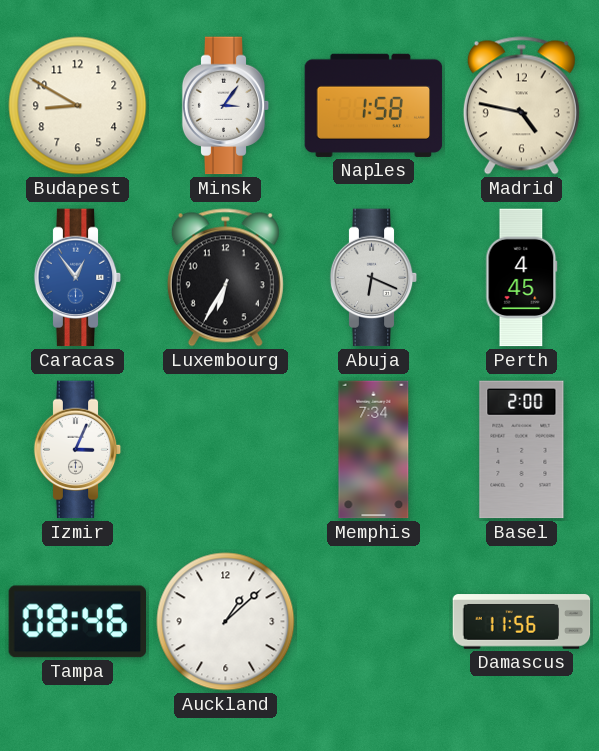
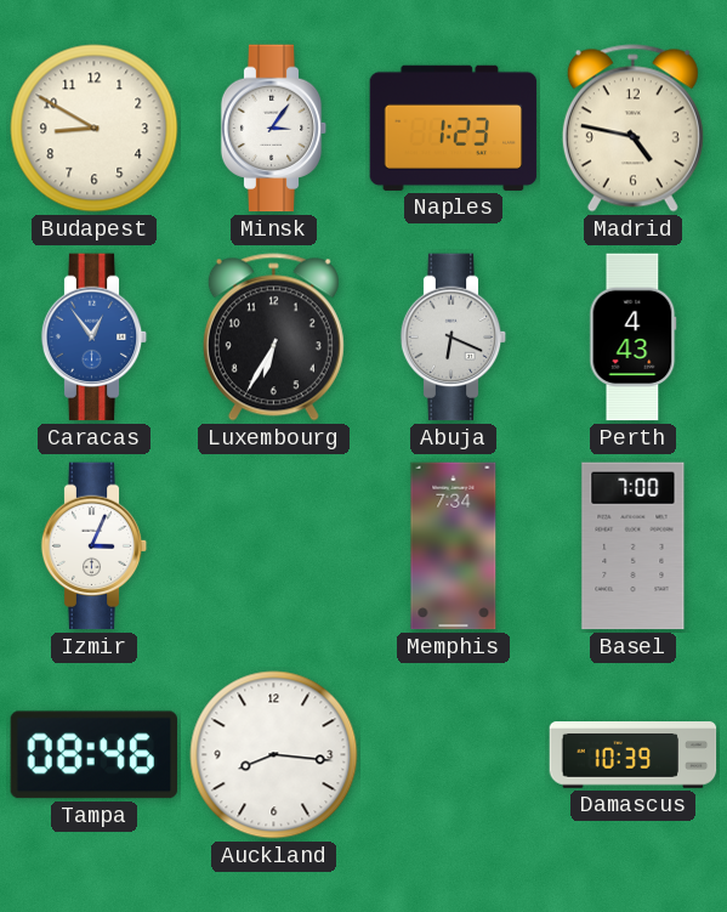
Naples: 1:58 -> 1:23
Perth: 4:45 -> 4:43
Basel: 2:00 -> 7:00
Auckland: 1:08 -> 8:16
Damascus: 11:56 -> 10:39
